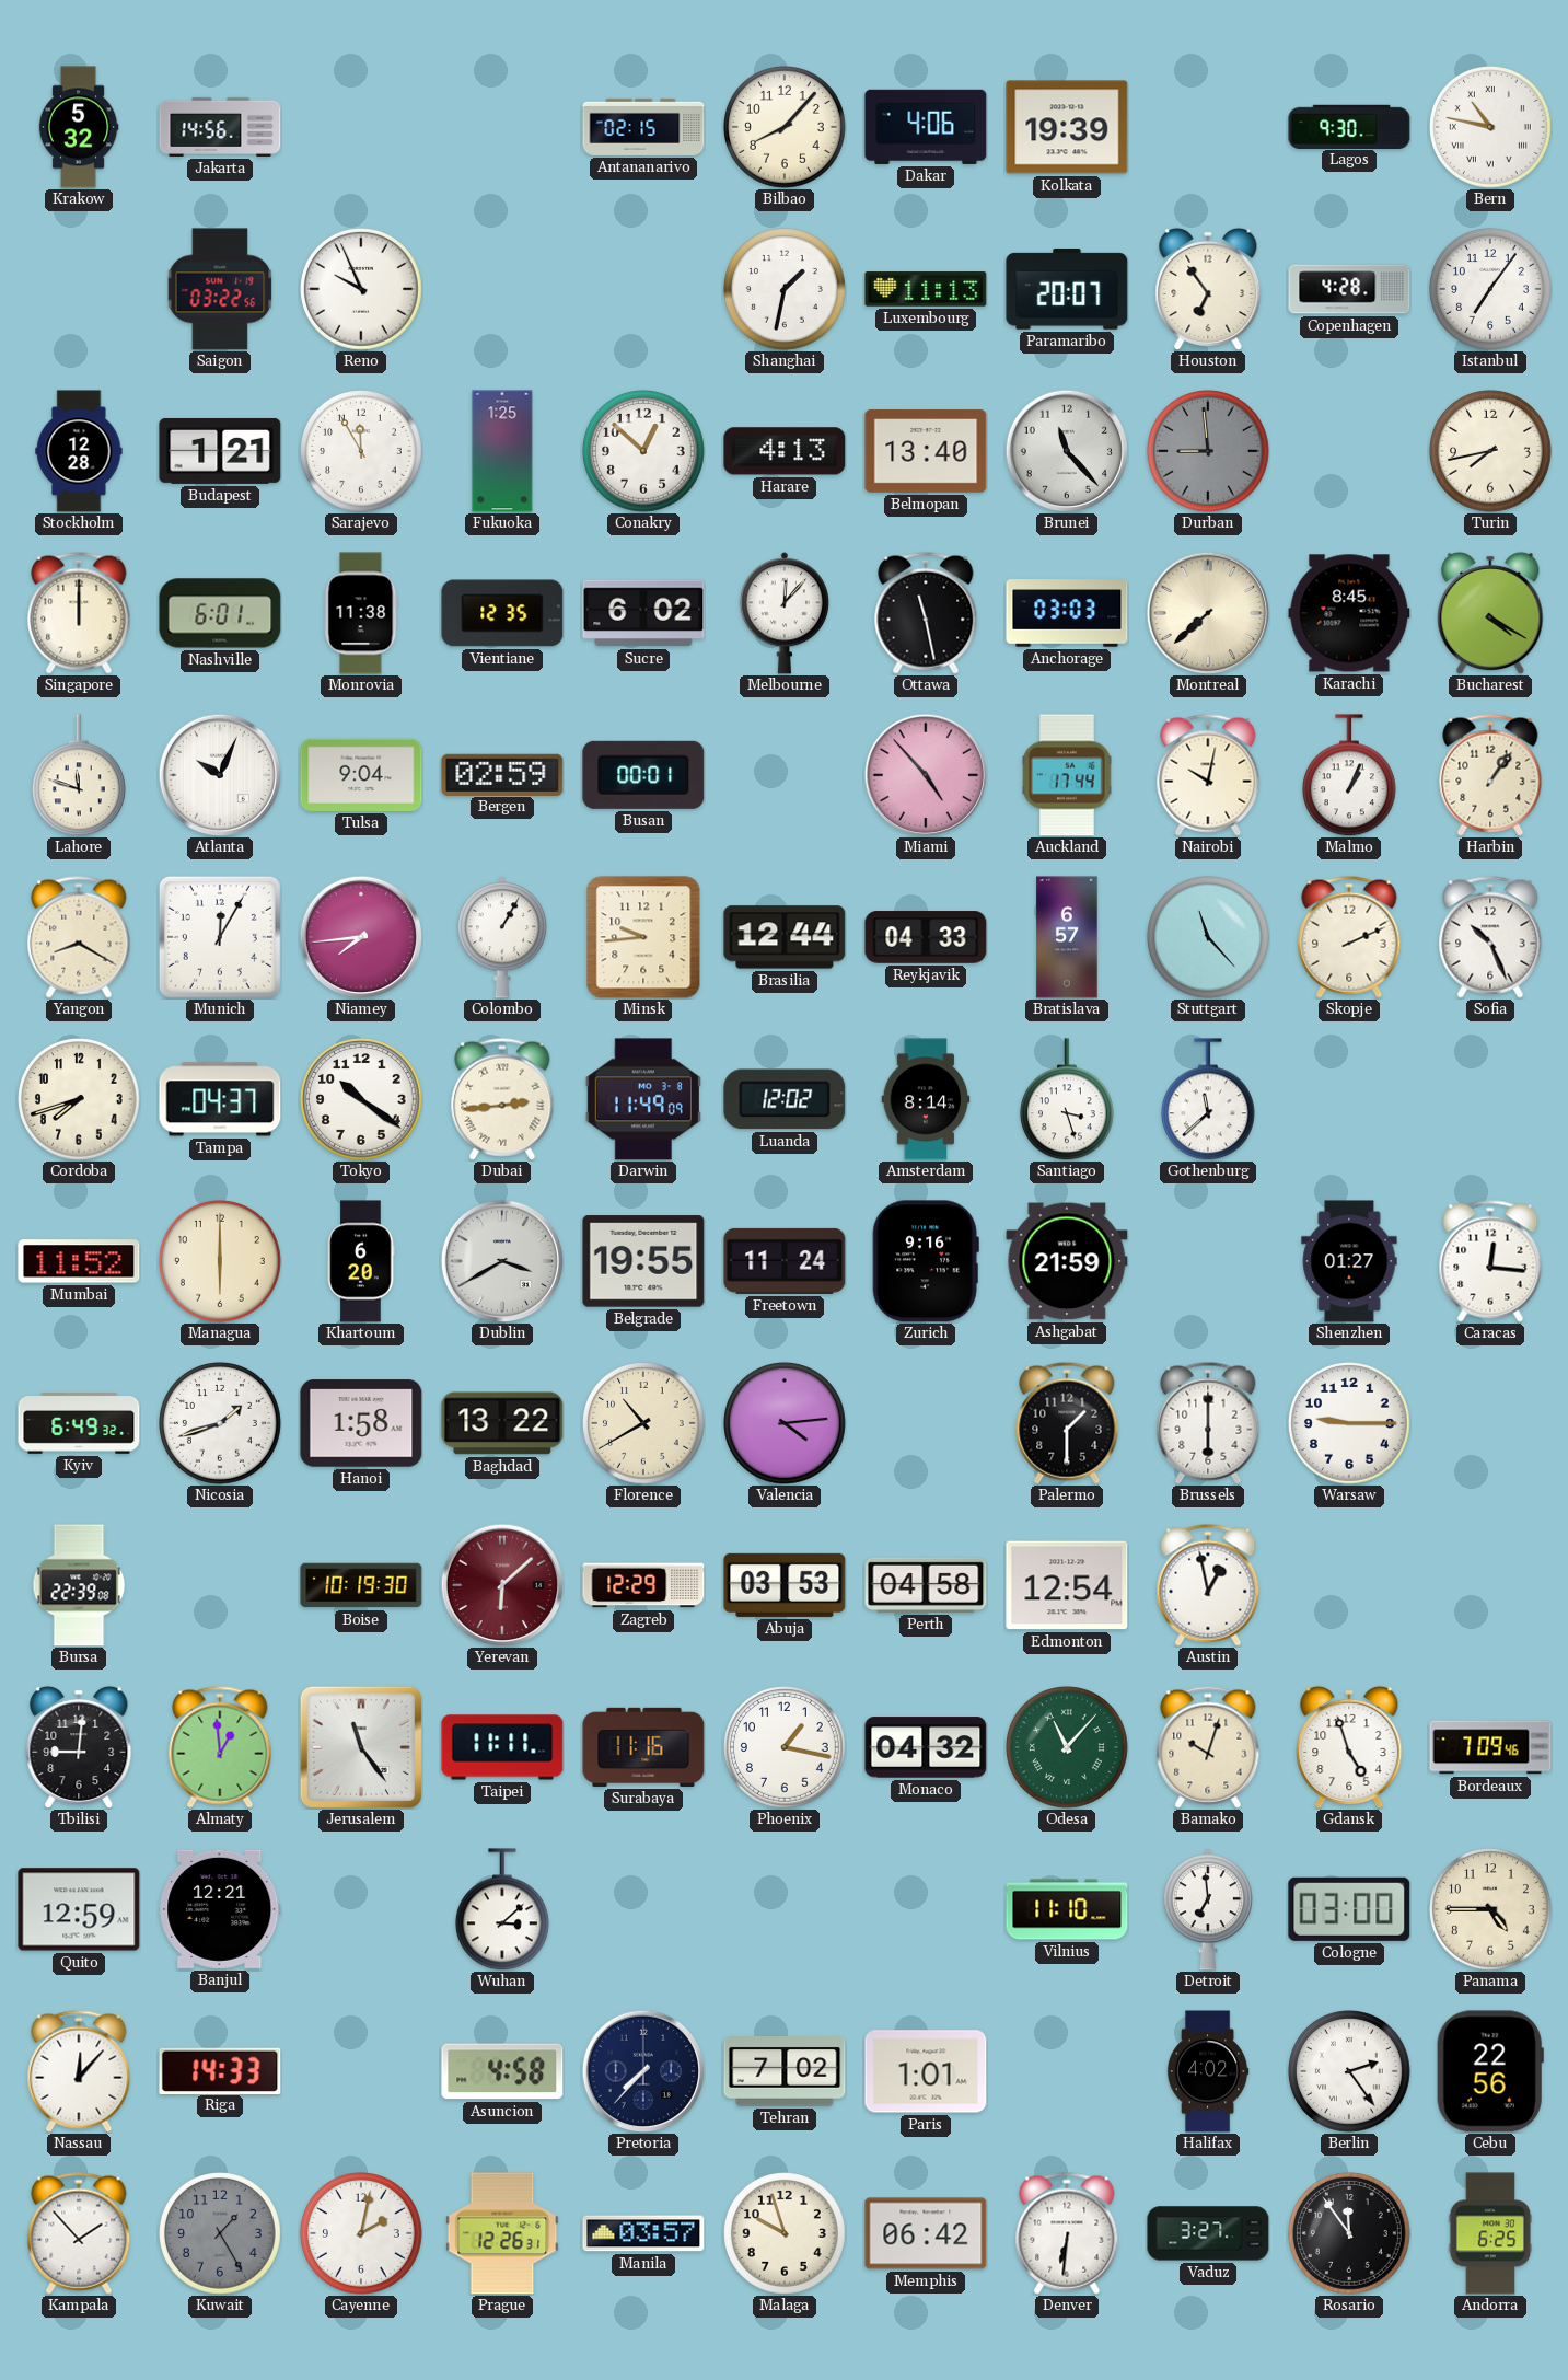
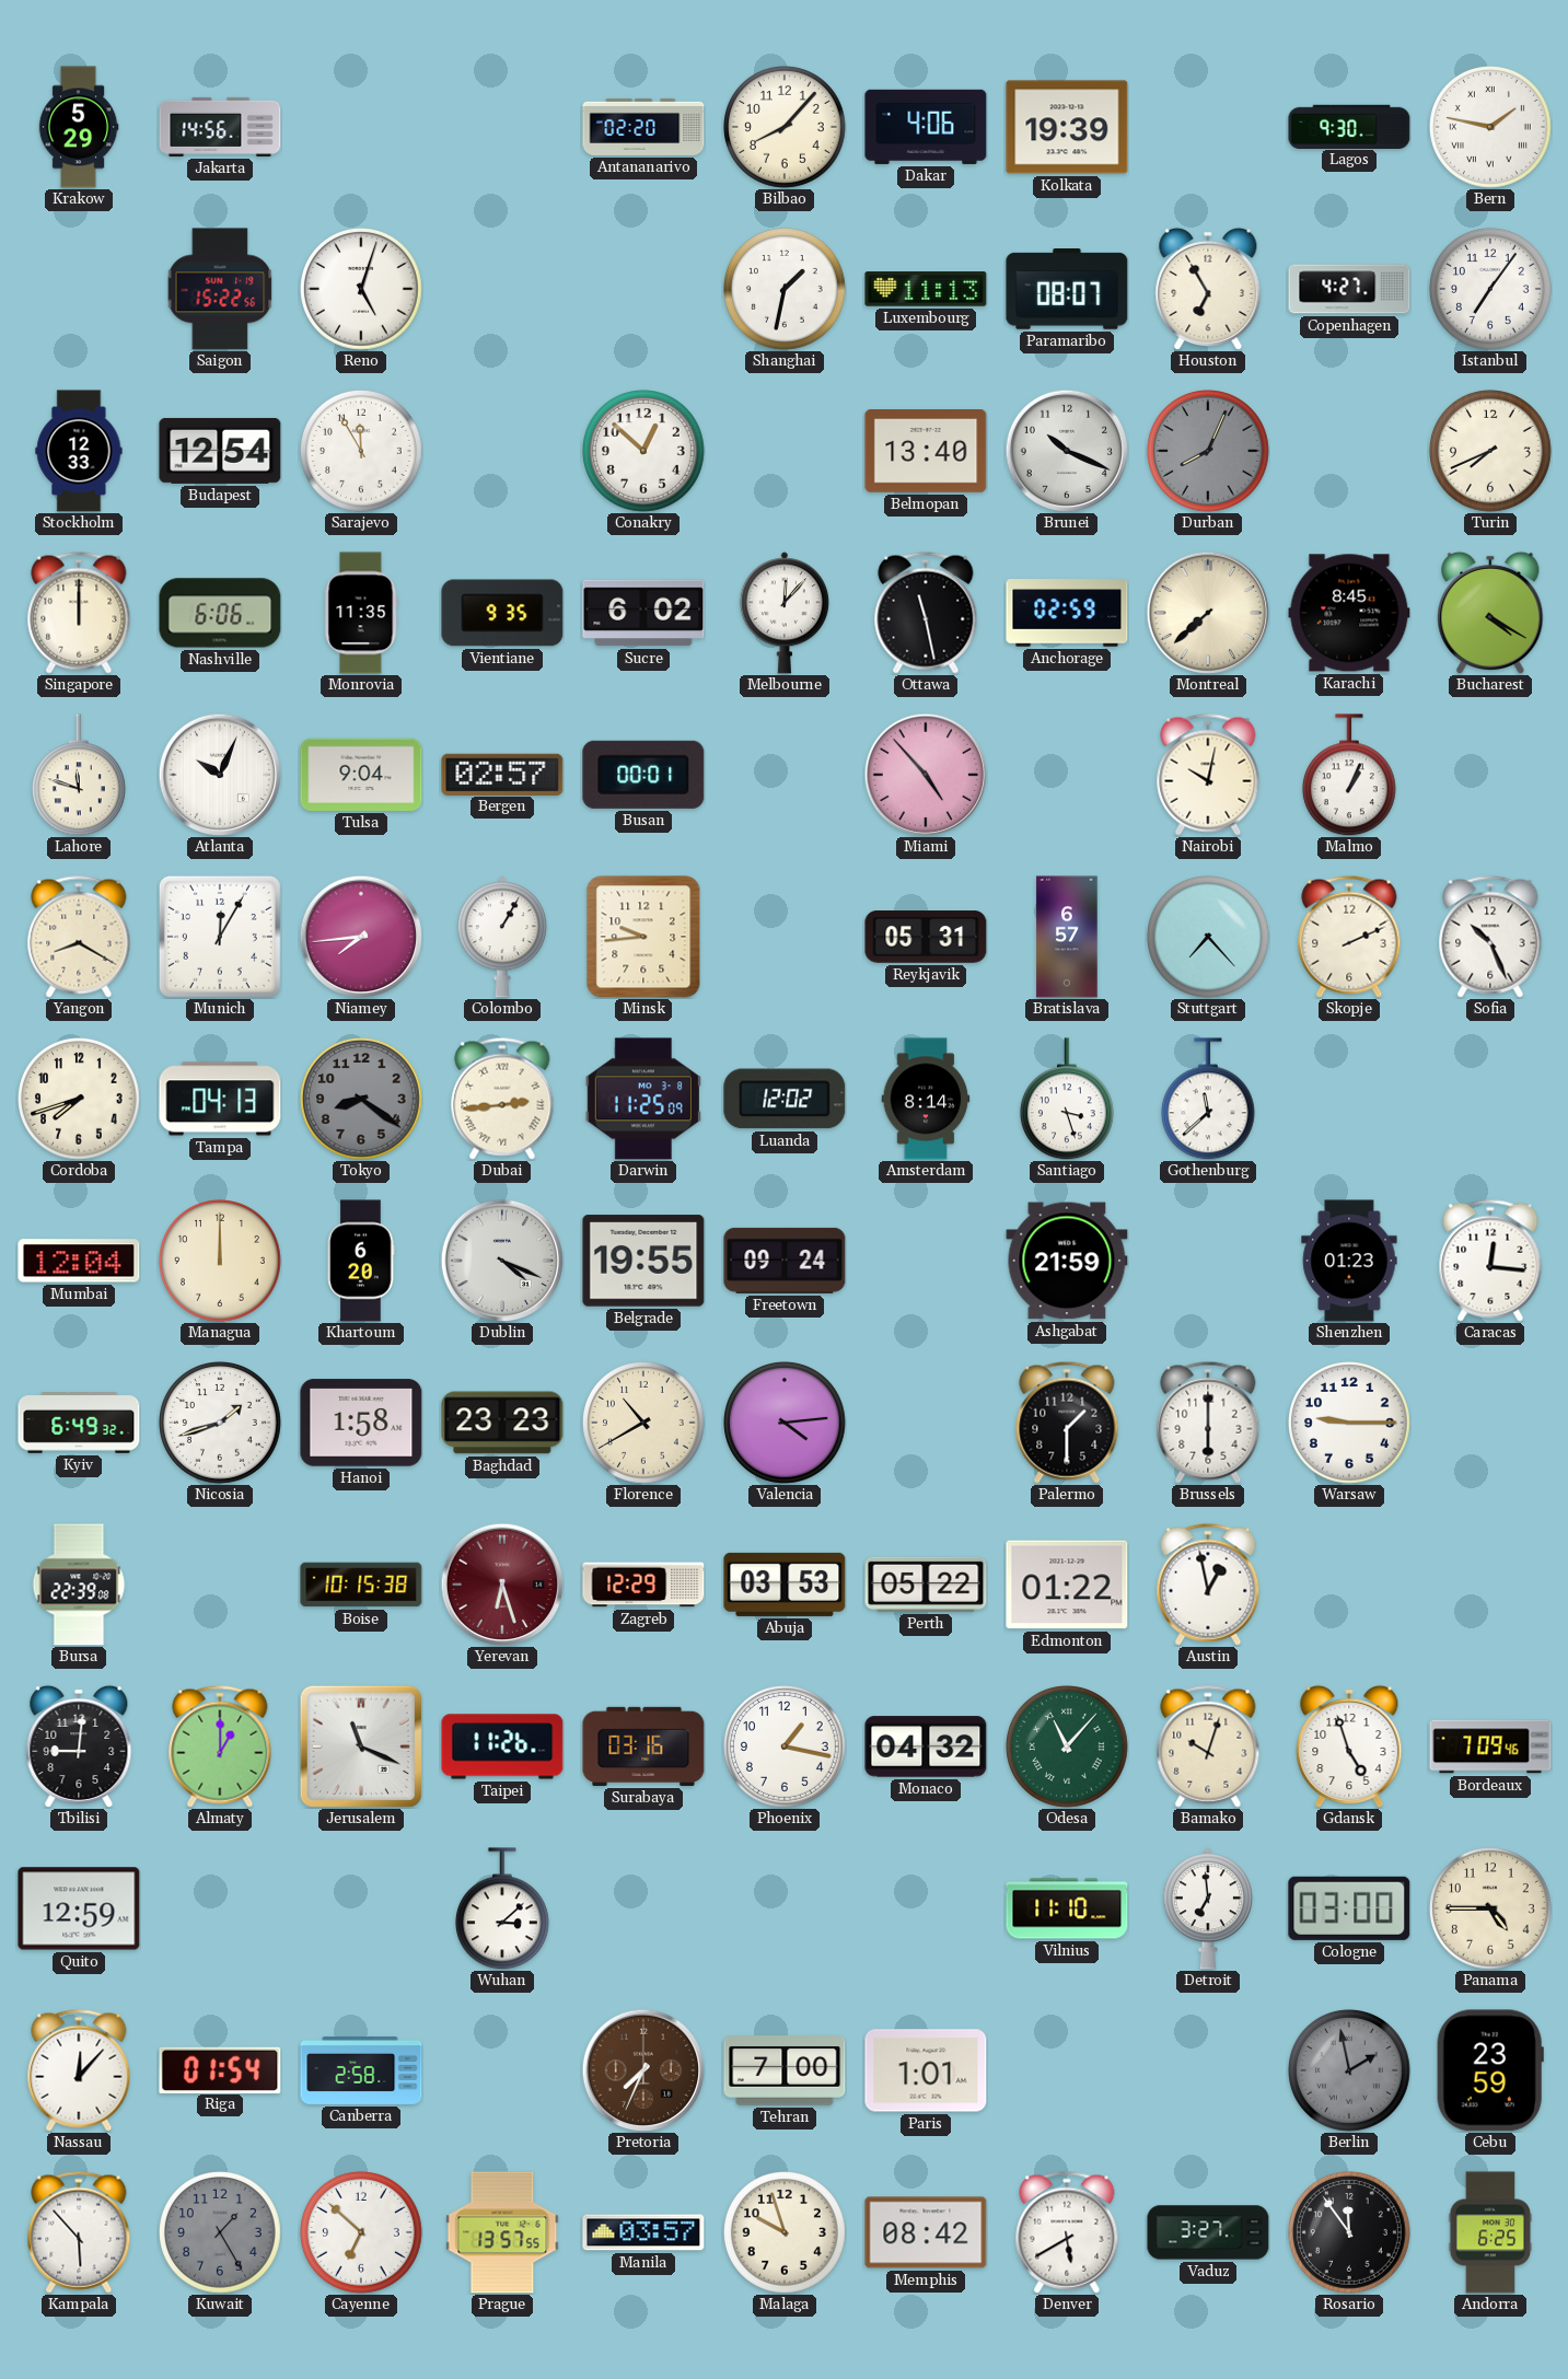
Krakow: 5:32 -> 5:29
Antananarivo: 02:15 -> 02:20
Bern: 10:47 -> 1:47
Saigon: 03:22 -> 15:22
Reno: 9:56 -> 5:03
Paramaribo: 20:07 -> 08:07
Houston: 6:54 -> 6:55
Copenhagen: 4:28 -> 4:27
Stockholm: 12:28 -> 12:33
Budapest: 1:21 -> 12:54
Fukuoka: 1:25 -> none
Harare: 4:13 -> none
Brunei: 11:23 -> 10:19
Durban: 8:59 -> 8:04
Turin: 7:43 -> 7:41
Nashville: 6:01 -> 6:06
Monrovia: 11:38 -> 11:35
Vientiane: 12:35 -> 9:35
Anchorage: 03:03 -> 02:59
Bergen: 02:59 -> 02:57
Auckland: 17:44 -> none
Harbin: 1:06 -> none
Brasilia: 12:44 -> none
Reykjavik: 04:33 -> 05:31
Stuttgart: 11:23 -> 7:23
Tampa: 04:37 -> 04:13
Tokyo: 10:21 -> 8:21
Tokyo dial: white -> grey
Darwin: 11:49 -> 11:25
Mumbai: 11:52 -> 12:04
Managua: 6:00 -> 12:00
Dublin: 3:40 -> 4:19
Freetown: 11:24 -> 09:24
Zurich: 9:16 -> none
Shenzhen: 01:27 -> 01:23
Baghdad: 13:22 -> 23:23
Boise: 10:19 -> 10:15
Yerevan: 6:08 -> 6:27
Perth: 04:58 -> 05:22
Edmonton: 12:54 -> 01:22
Almaty: 12:59 -> 1:00
Jerusalem: 11:24 -> 11:19
Taipei: 11:11 -> 11:26
Surabaya: 11:16 -> 03:16
Banjul: 12:21 -> none
Riga: 14:33 -> 01:54
Canberra: none -> 2:58
Asuncion: 4:58 -> none
Pretoria: 7:37 -> 7:34
Pretoria dial: navy -> brown
Tehran: 7:02 -> 7:00
Halifax: 4:02 -> none
Berlin: 2:24 -> 1:58
Berlin dial: white -> grey
Cebu: 22:56 -> 23:59
Kampala: 1:53 -> 5:53
Cayenne: 2:02 -> 6:52
Prague: 12:26 -> 13:57
Memphis: 06:42 -> 08:42
Denver: 6:31 -> 5:40
